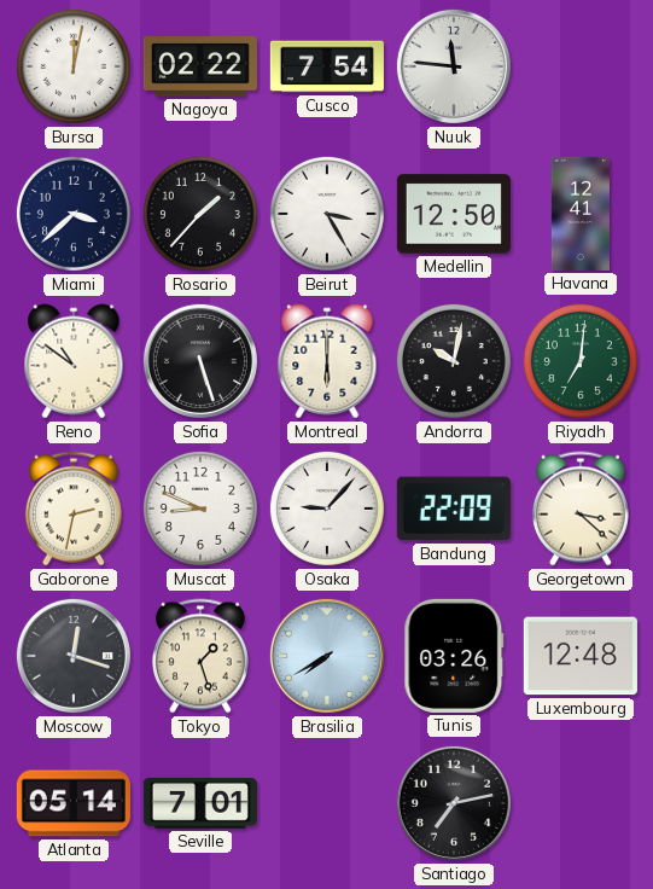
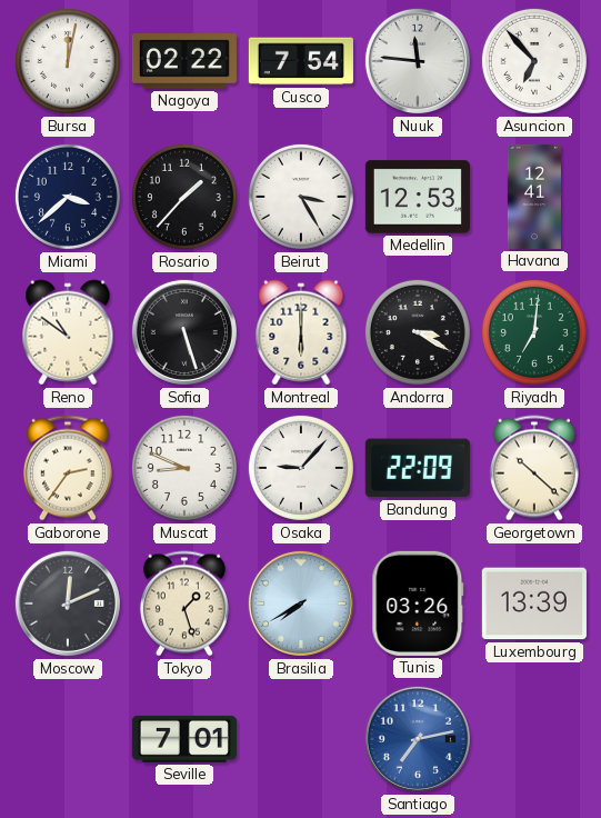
Asuncion: none -> 6:53
Medellin: 12:50 -> 12:53
Andorra: 10:02 -> 3:20
Gaborone: 2:32 -> 2:36
Georgetown: 3:22 -> 10:22
Moscow: 12:18 -> 12:11
Luxembourg: 12:48 -> 13:39
Atlanta: 05:14 -> none
Santiago dial: black -> blue
